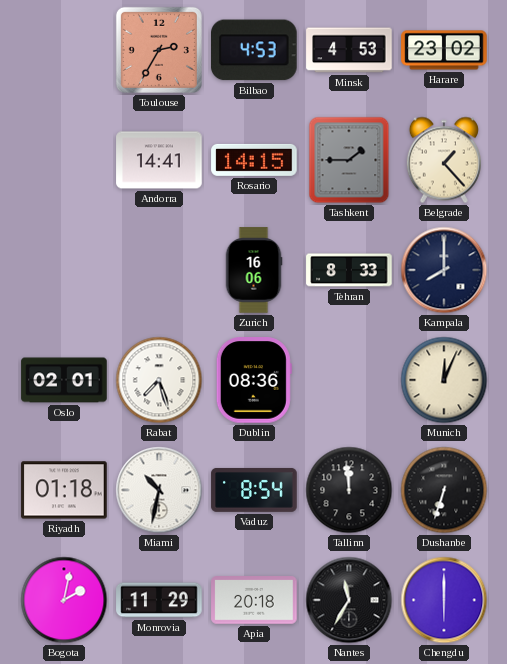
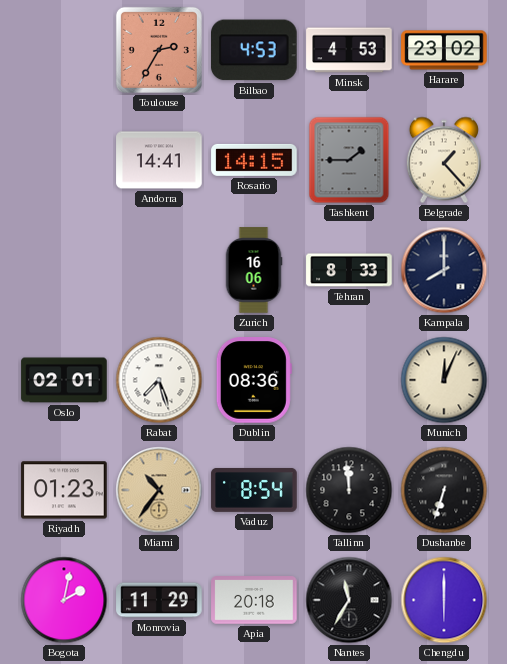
Riyadh: 01:18 -> 01:23
Miami: 10:32 -> 10:36
Miami dial: white -> champagne
